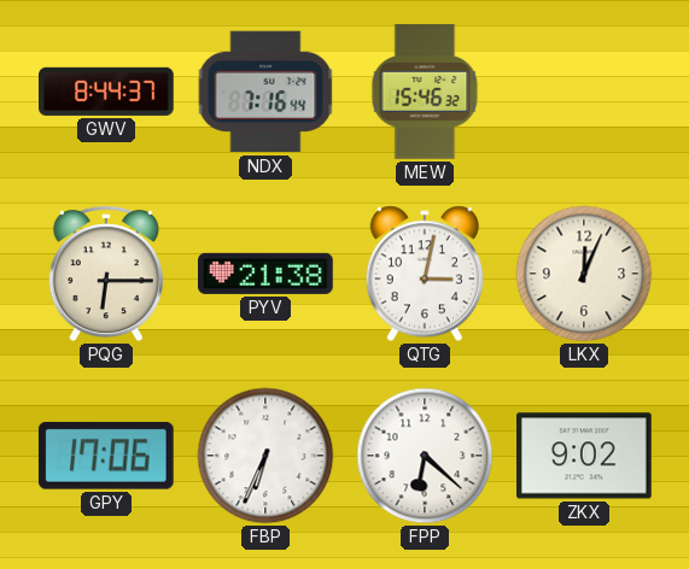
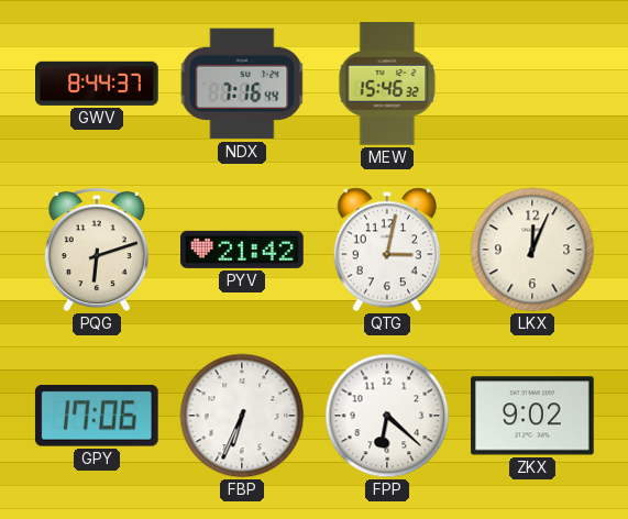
PQG: 6:15 -> 6:12
PYV: 21:38 -> 21:42
